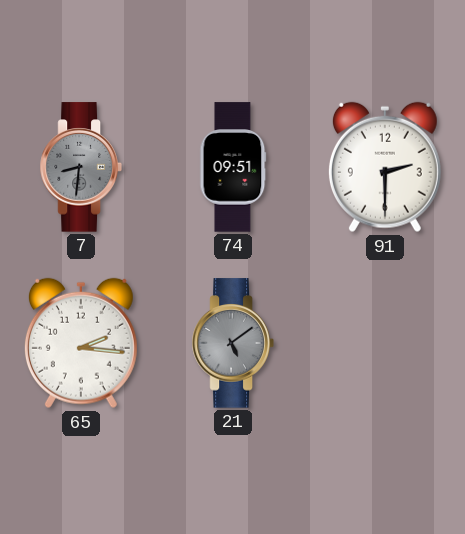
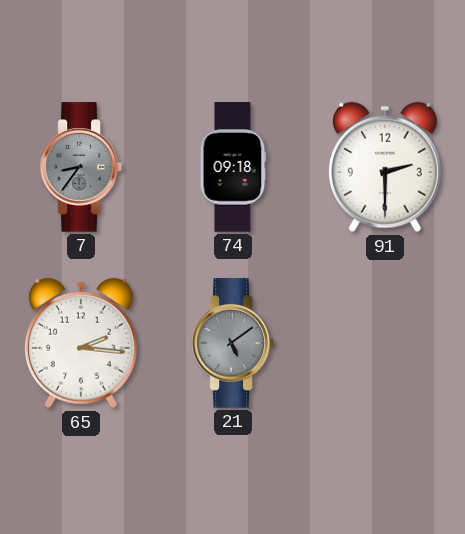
7: 8:31 -> 8:36
74: 09:51 -> 09:18
